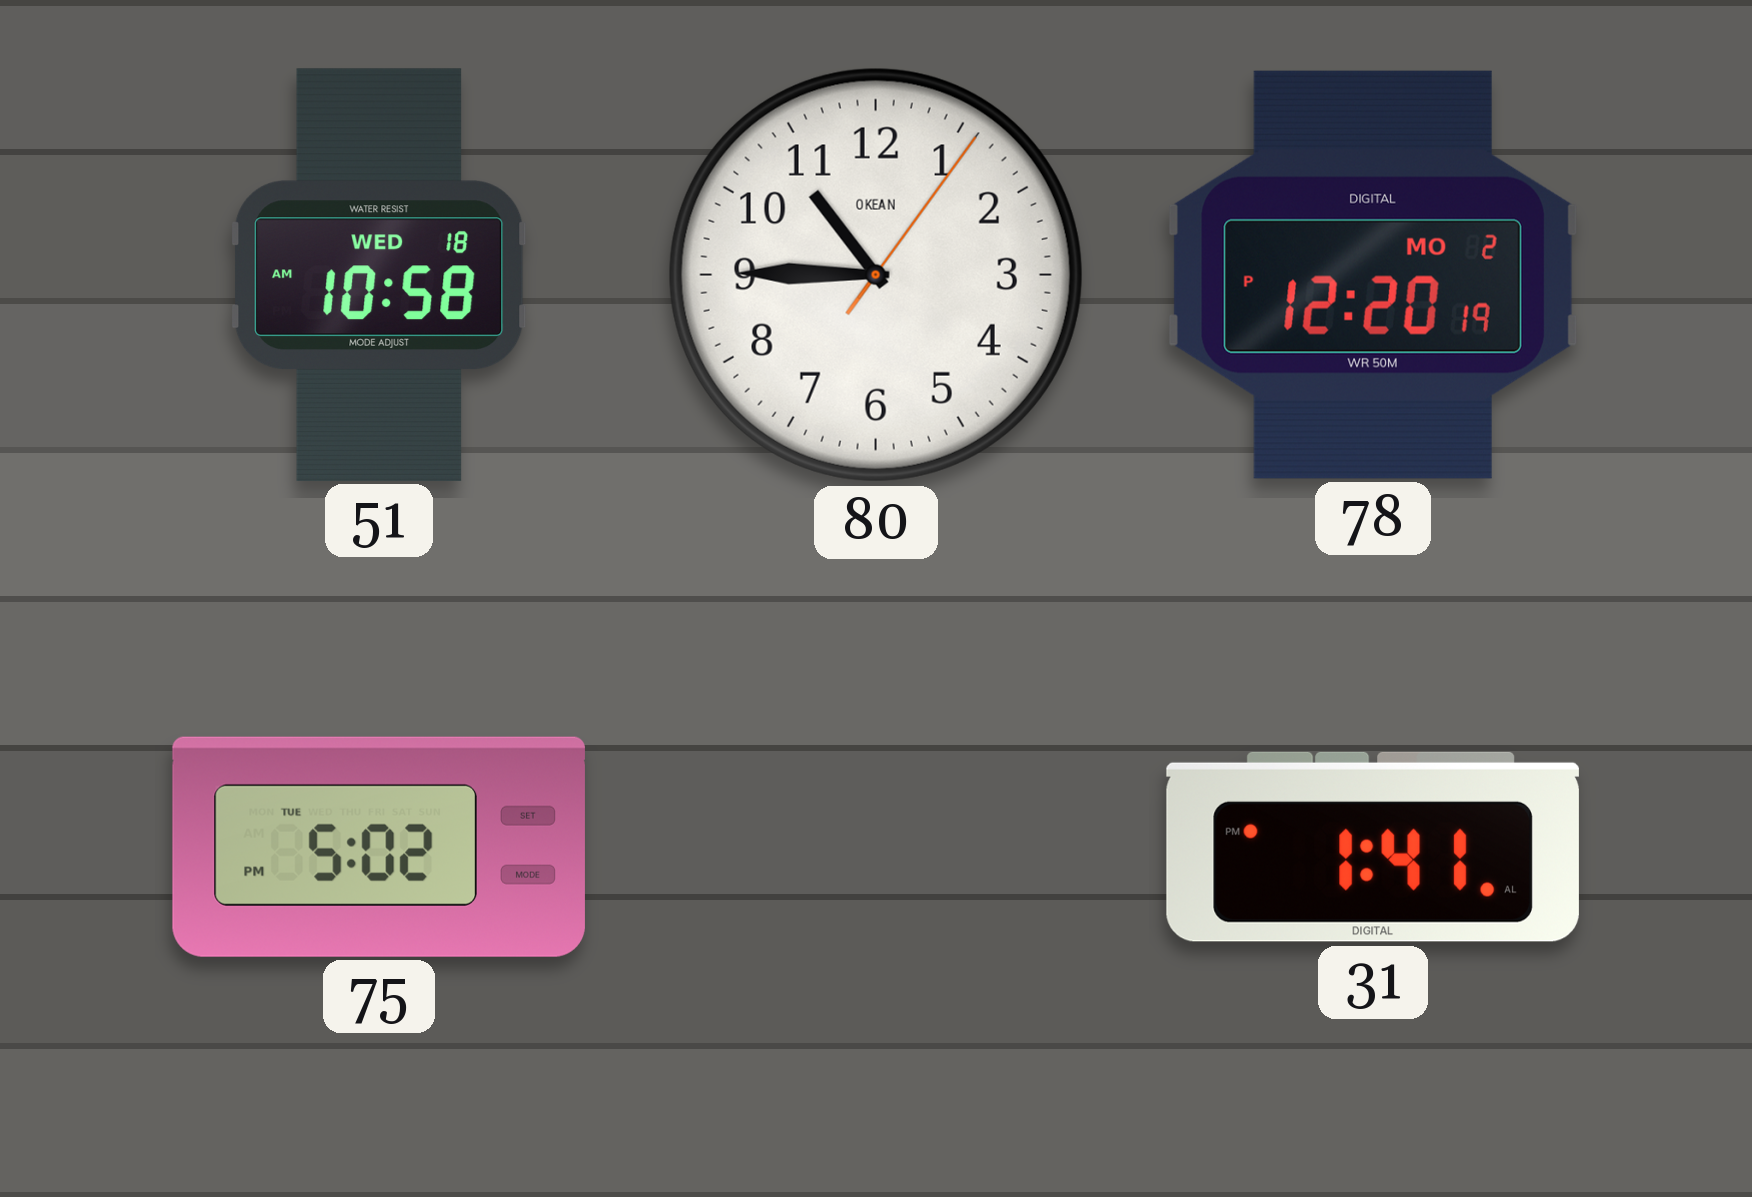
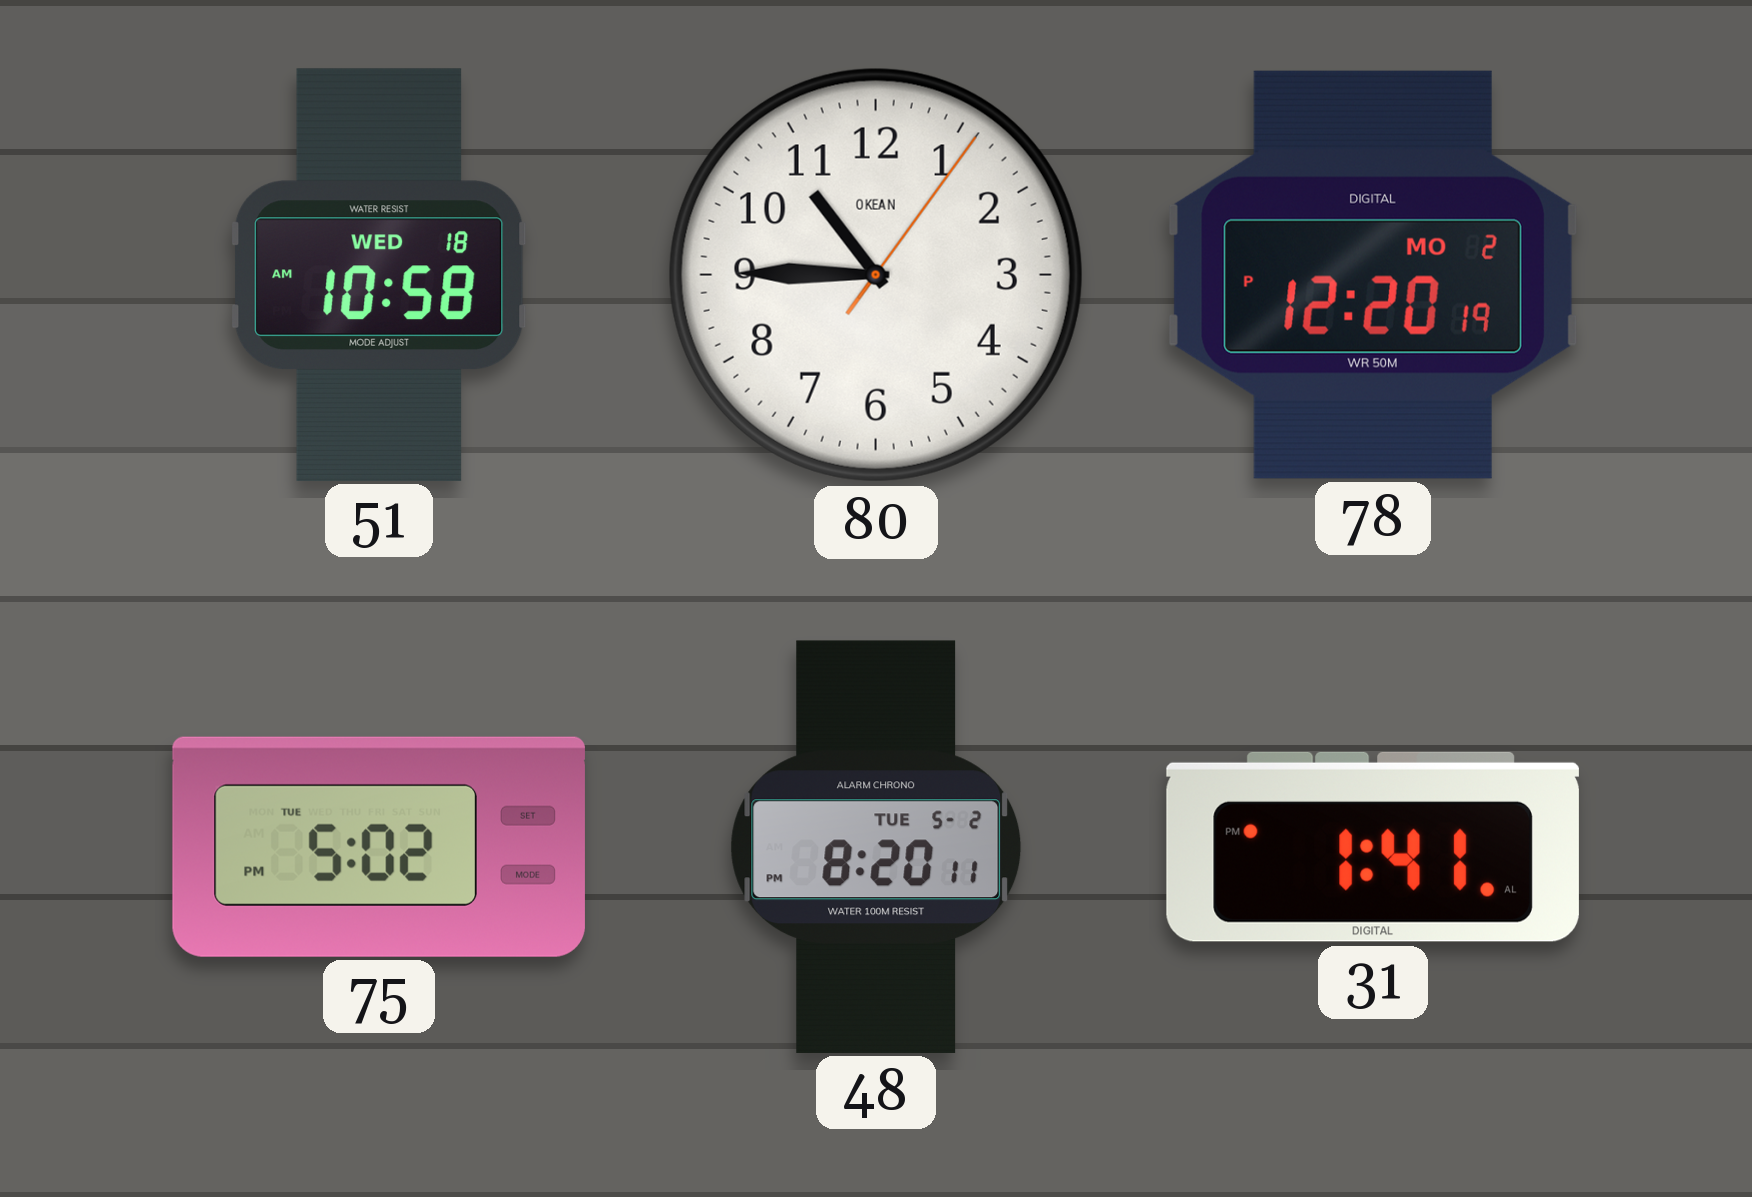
48: none -> 8:20
